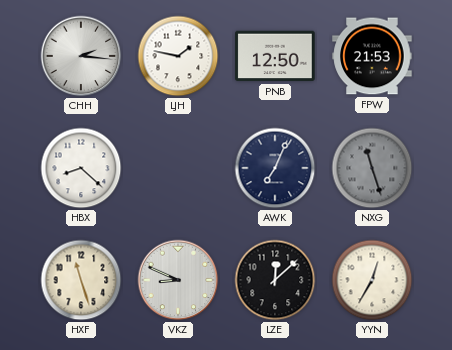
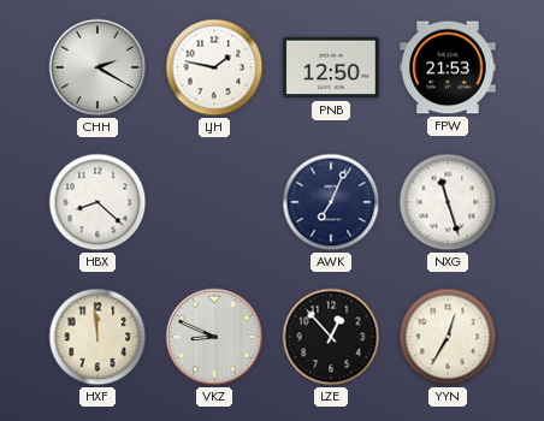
CHH: 2:16 -> 2:20
NXG dial: grey -> white
HXF: 11:27 -> 11:59
LZE: 12:08 -> 12:53
